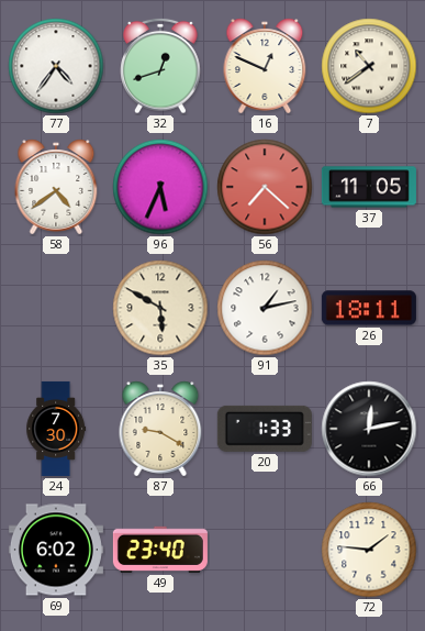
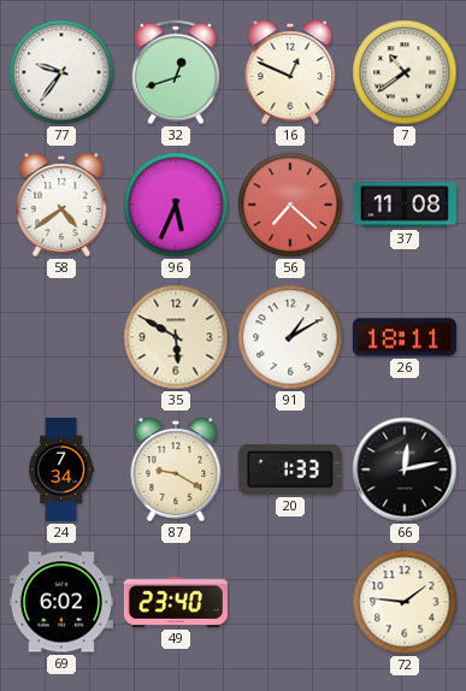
77: 4:36 -> 9:36
37: 11:05 -> 11:08
91: 1:13 -> 1:10
24: 7:30 -> 7:34
